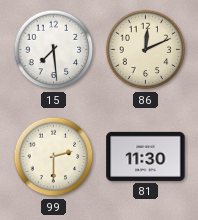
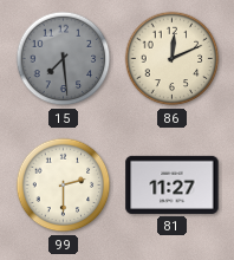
15 dial: white -> grey
81: 11:30 -> 11:27
